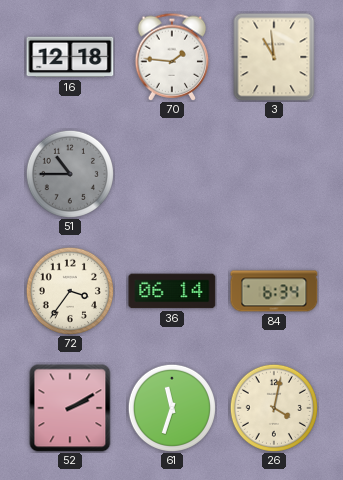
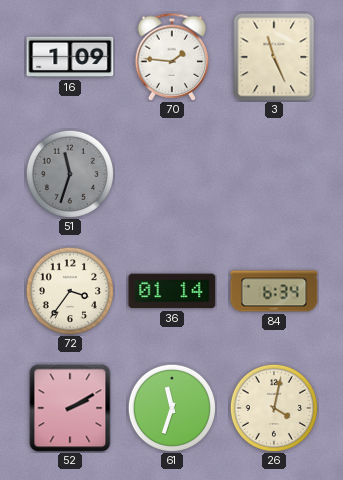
16: 12:18 -> 1:09
3: 10:59 -> 11:26
51: 10:45 -> 11:33
36: 06:14 -> 01:14
